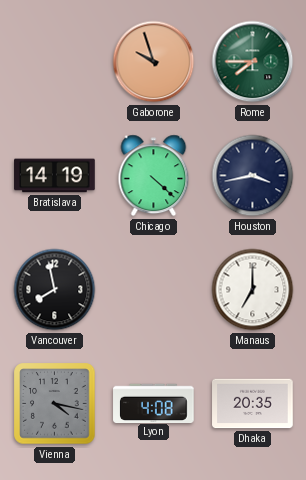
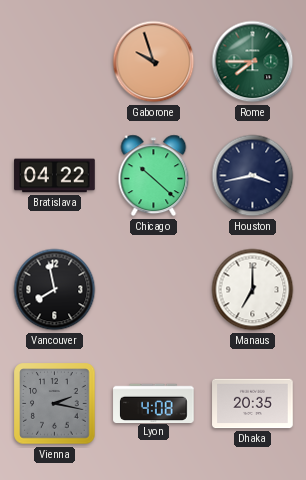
Bratislava: 14:19 -> 04:22
Chicago: 4:22 -> 10:22
Vienna: 4:17 -> 2:17
